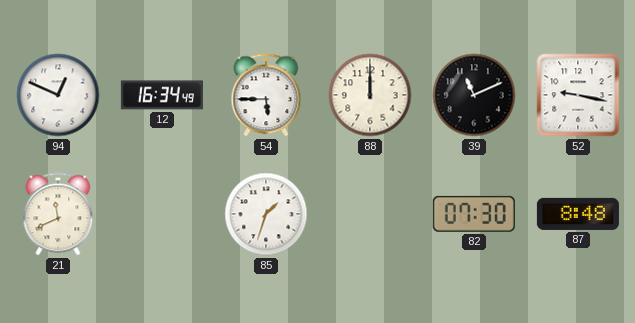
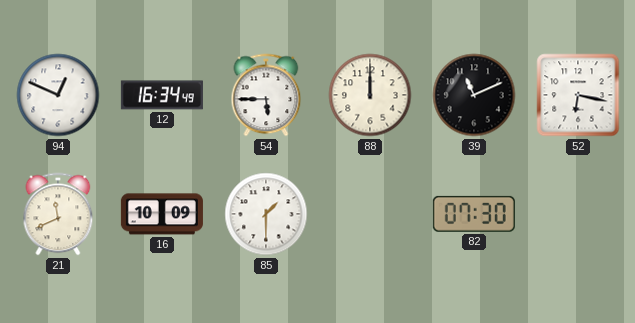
52: 9:17 -> 6:17
16: none -> 10:09
85: 1:33 -> 1:30
87: 8:48 -> none
